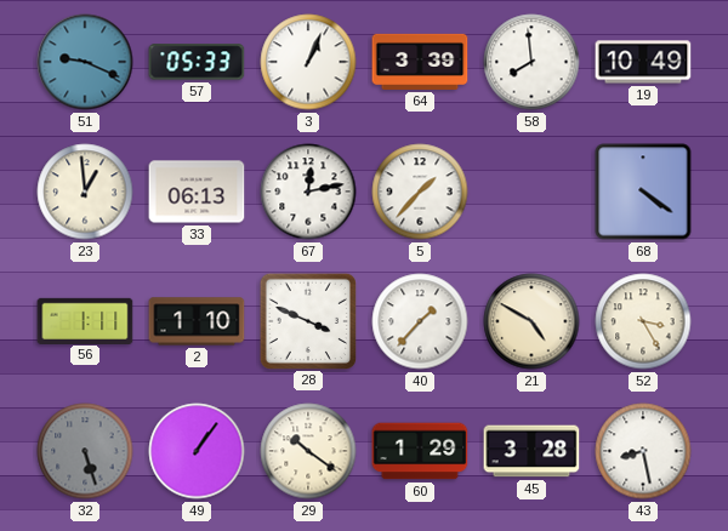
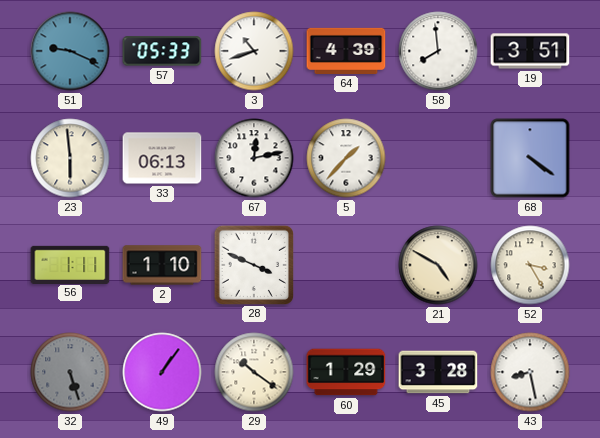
3: 1:04 -> 10:42
64: 3:39 -> 4:39
19: 10:49 -> 3:51
23: 12:59 -> 5:59
40: 1:37 -> none
